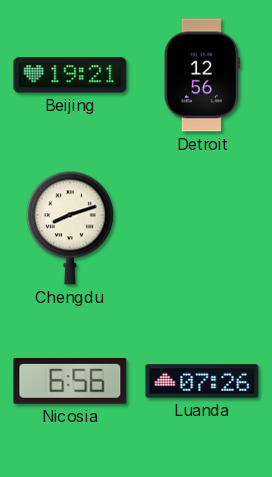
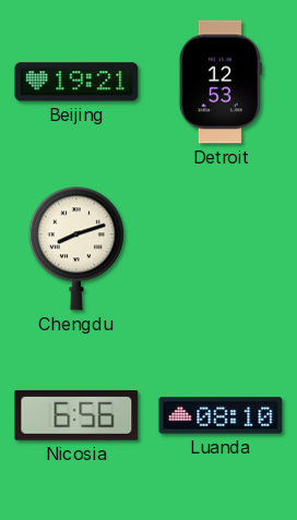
Detroit: 12:56 -> 12:53
Luanda: 07:26 -> 08:10
